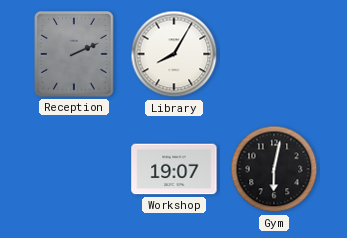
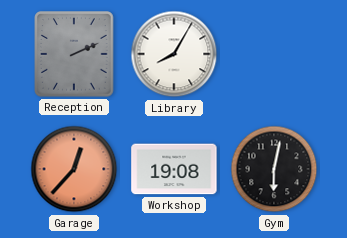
Garage: none -> 12:37
Workshop: 19:07 -> 19:08
